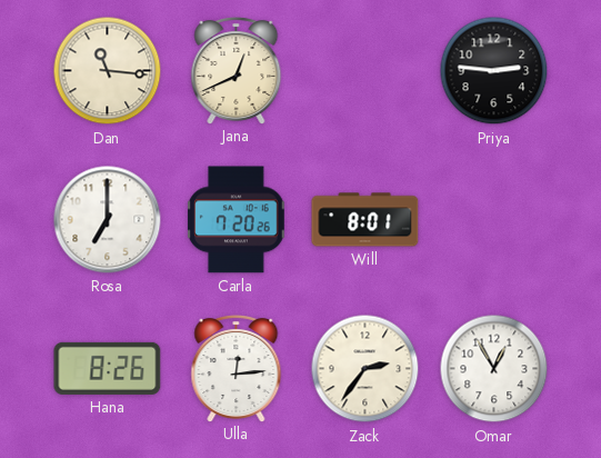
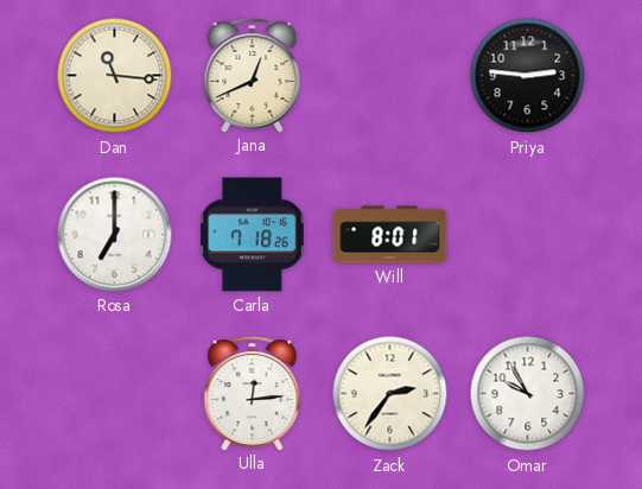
Carla: 7:20 -> 7:18
Hana: 8:26 -> none
Omar: 12:55 -> 9:55
